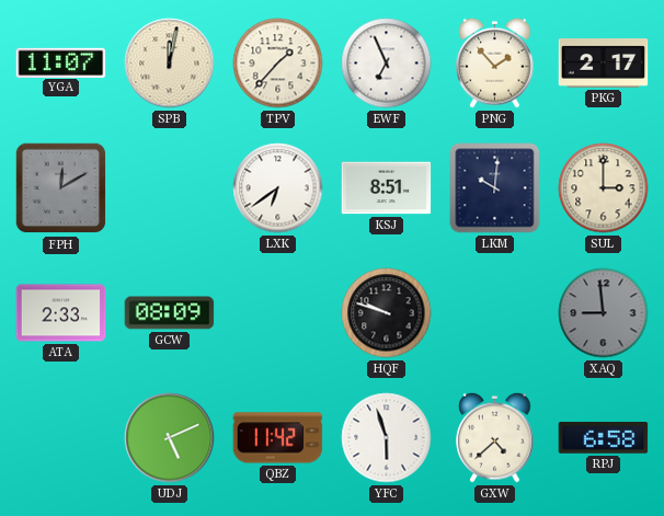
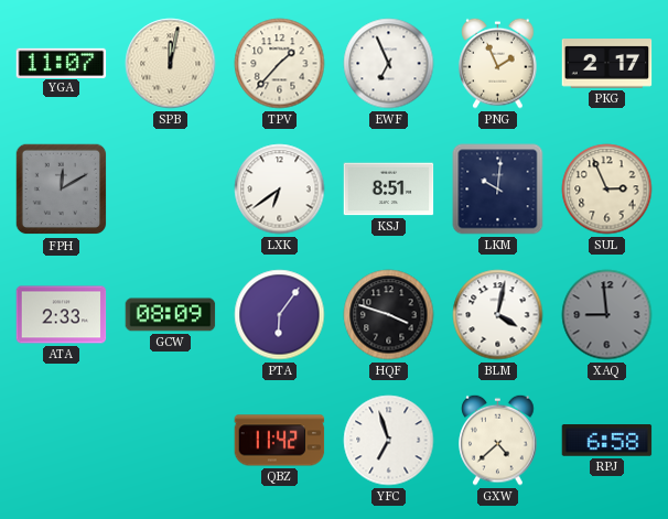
PNG: 1:53 -> 1:56
SUL: 3:00 -> 2:56
PTA: none -> 6:06
HQF: 9:48 -> 3:48
BLM: none -> 4:02
UDJ: 5:11 -> none
YFC: 5:57 -> 6:57
